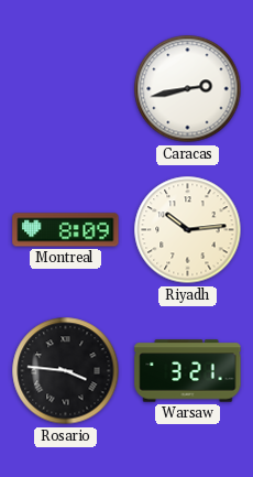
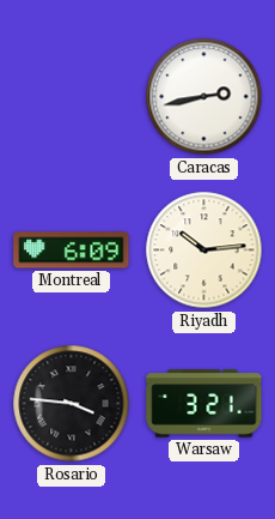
Montreal: 8:09 -> 6:09
